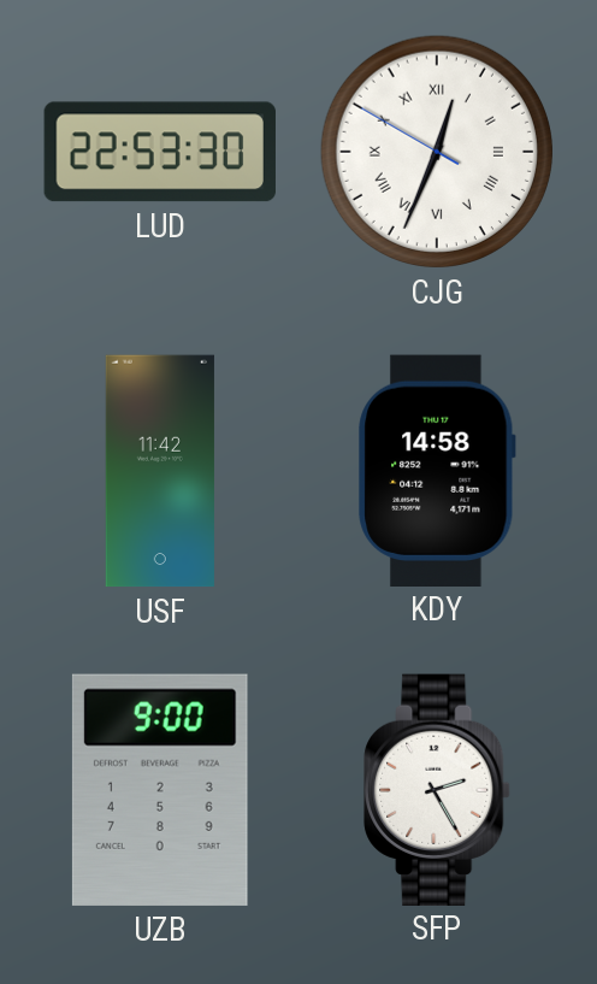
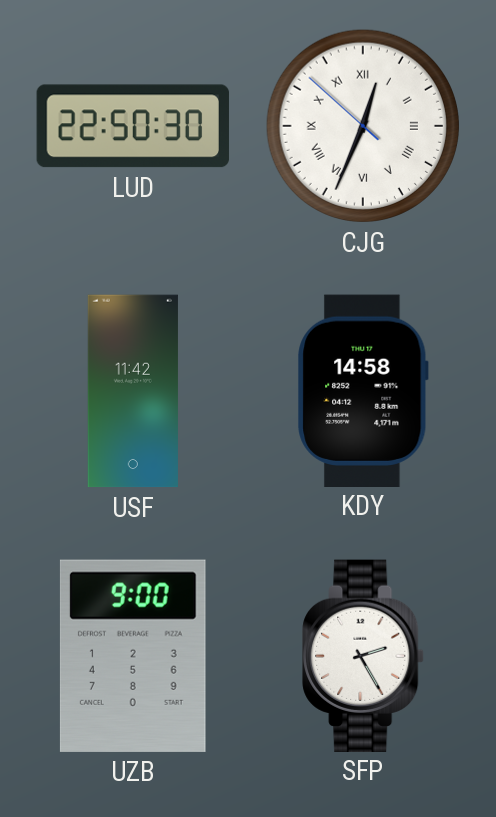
LUD: 22:53 -> 22:50
CJG: 12:33:50 -> 12:33:52
